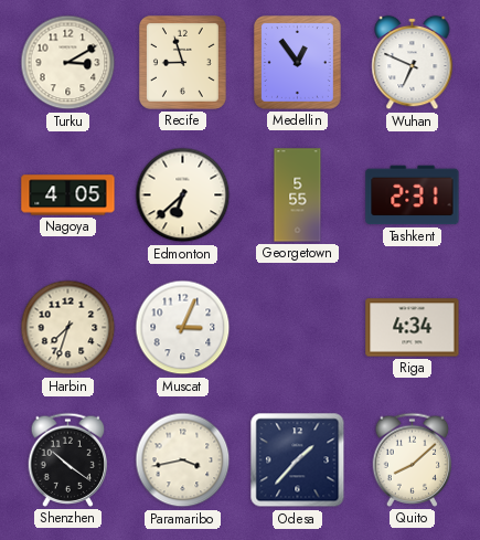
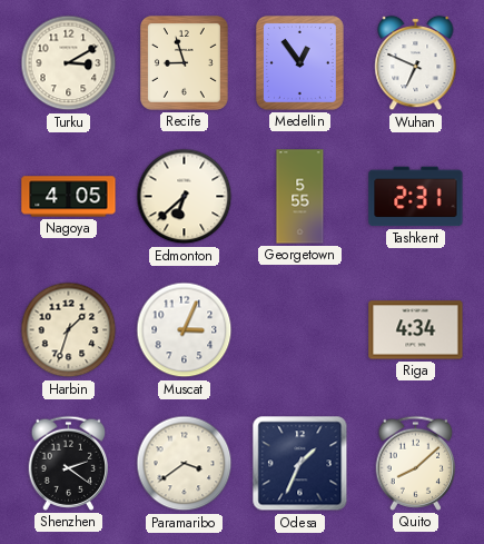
Harbin: 7:33 -> 1:33
Shenzhen: 10:21 -> 2:21
Paramaribo: 3:43 -> 3:39
Odesa: 1:37 -> 1:34
